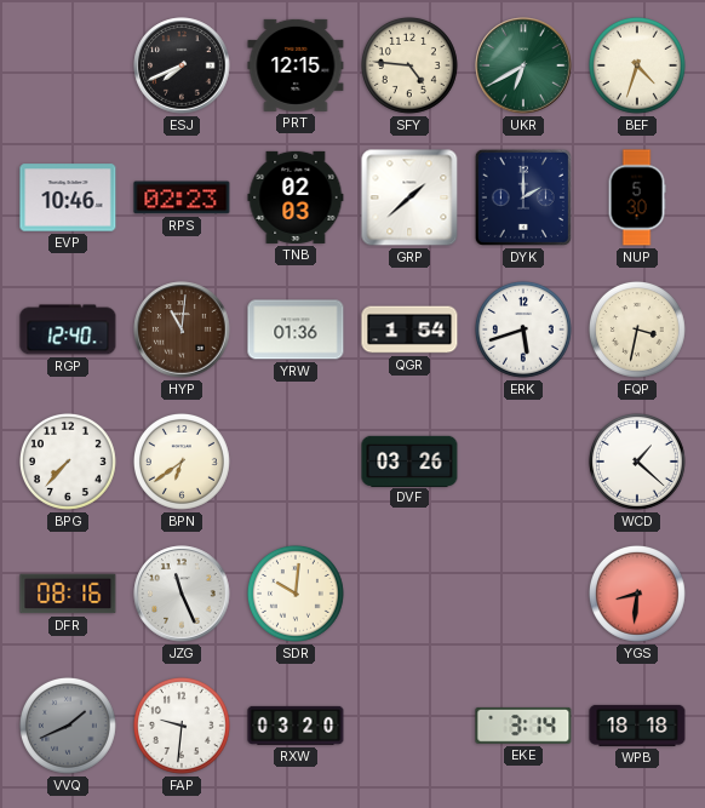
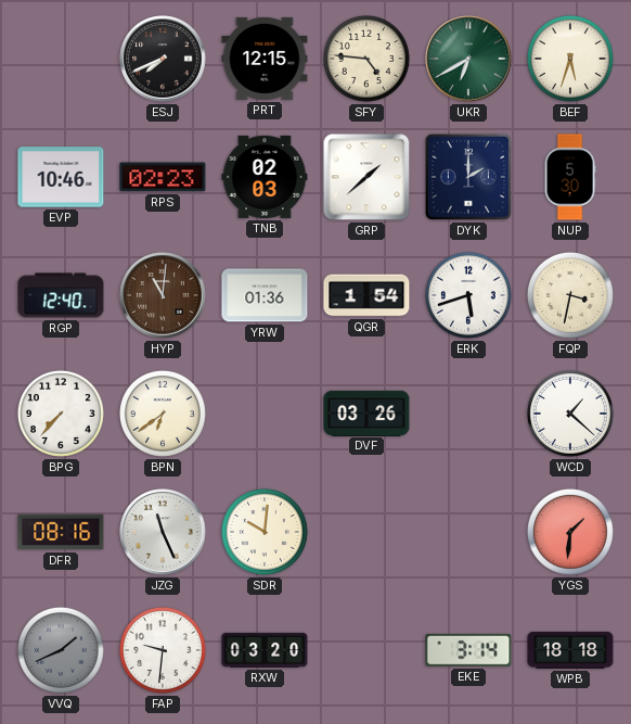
BEF: 4:33 -> 5:33
YGS: 8:31 -> 1:31
